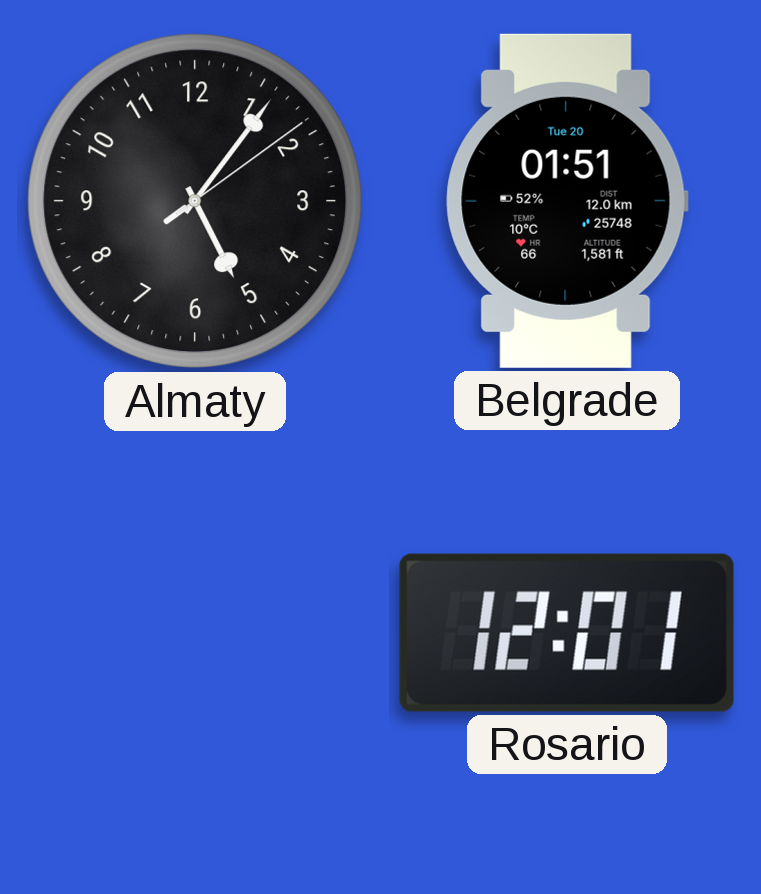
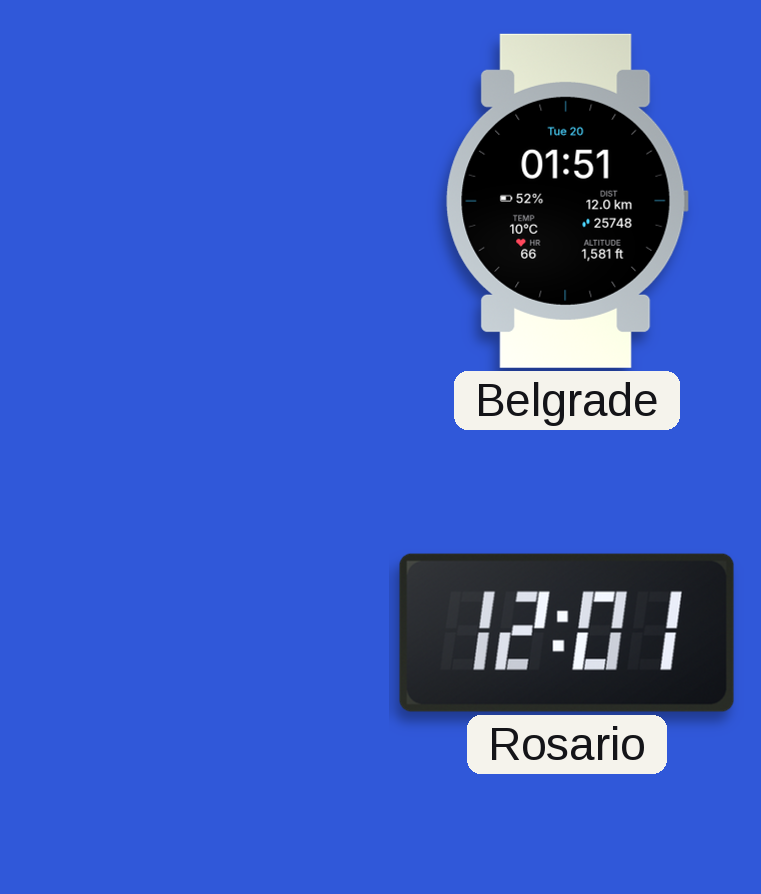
Almaty: 5:06 -> none
